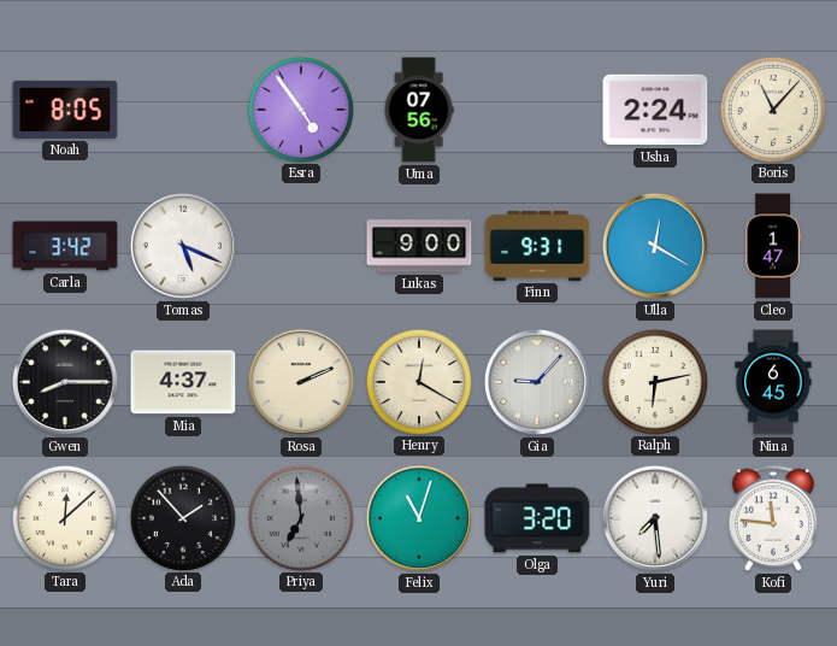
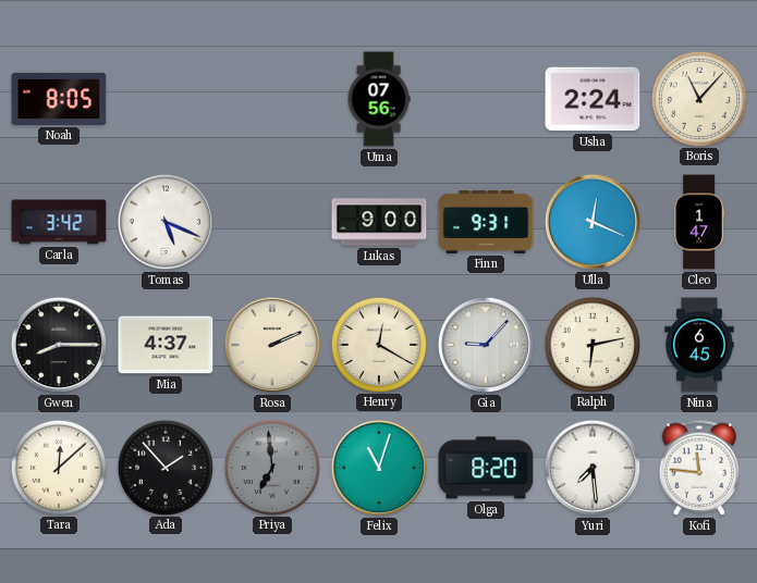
Esra: 4:54 -> none
Ulla: 12:20 -> 12:19
Olga: 3:20 -> 8:20
